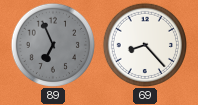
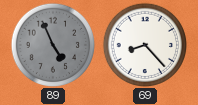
89: 6:56 -> 4:56
